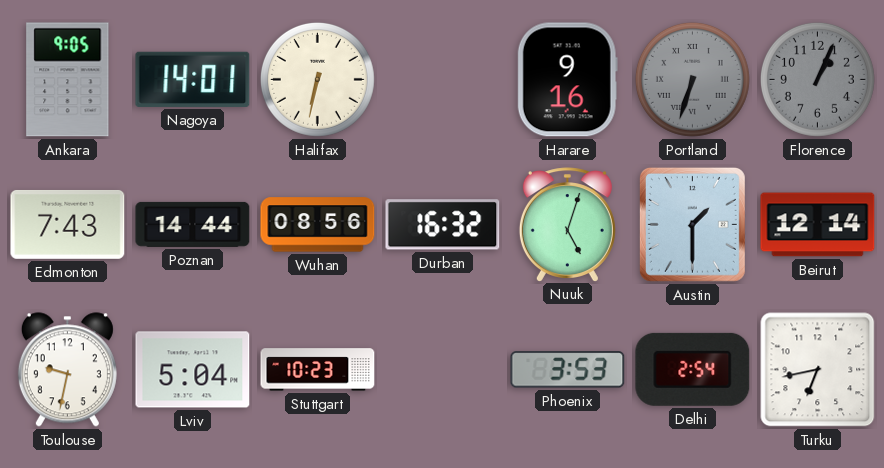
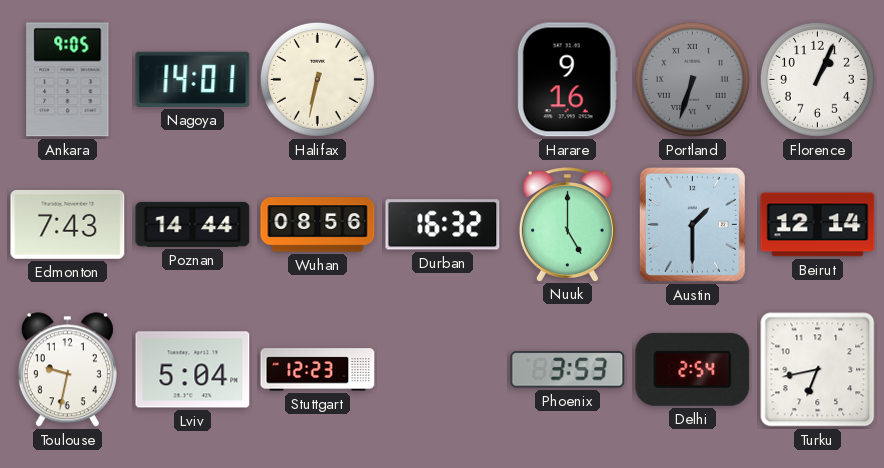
Florence dial: grey -> white
Nuuk: 5:03 -> 5:00
Stuttgart: 10:23 -> 12:23
